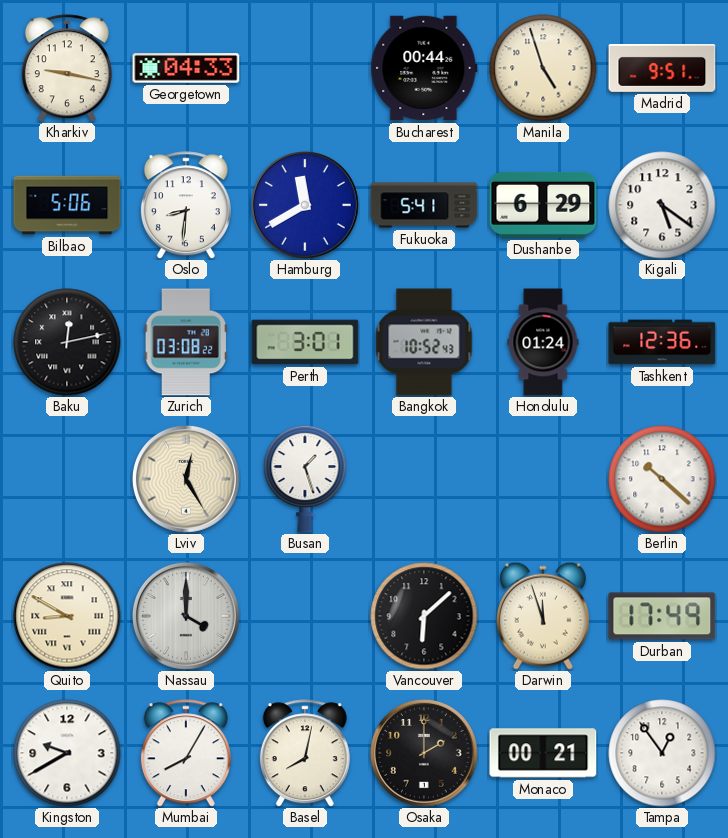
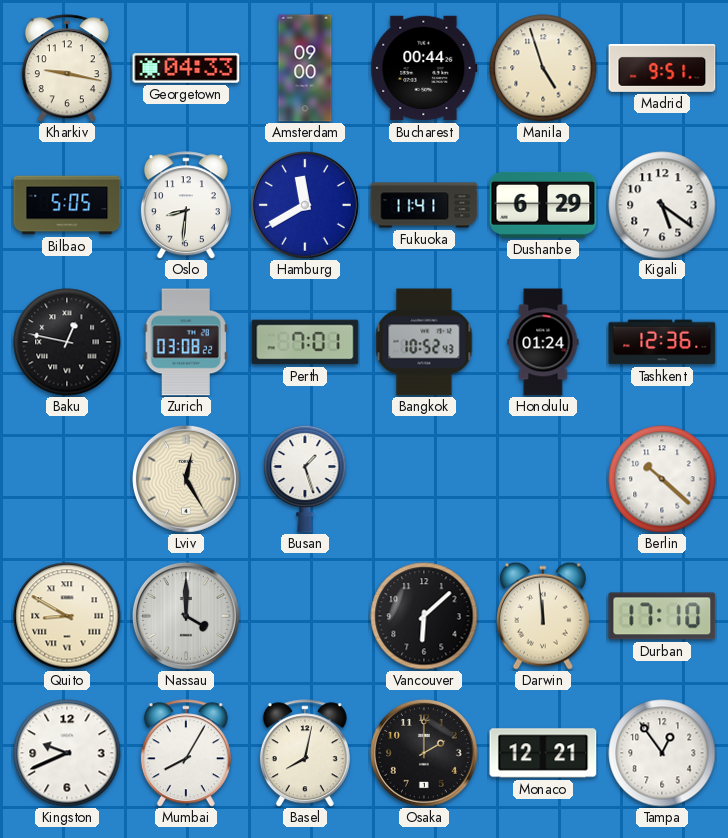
Amsterdam: none -> 09:00
Bilbao: 5:06 -> 5:05
Fukuoka: 5:41 -> 11:41
Baku: 12:13 -> 12:47
Perth: 3:01 -> 7:01
Darwin: 11:57 -> 11:59
Durban: 17:49 -> 17:10
Kingston: 9:40 -> 9:41
Monaco: 00:21 -> 12:21
